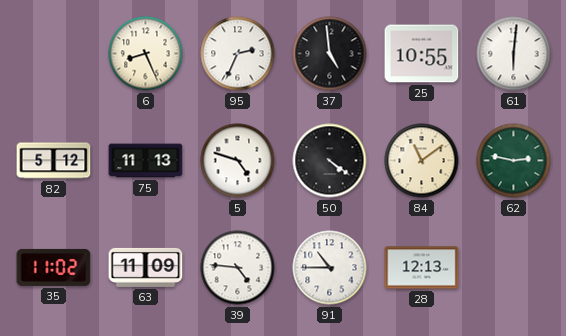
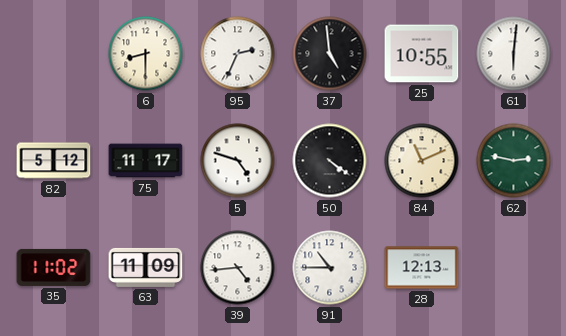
6: 8:26 -> 8:30
75: 11:13 -> 11:17
84: 11:09 -> 11:11
39: 4:46 -> 4:44
